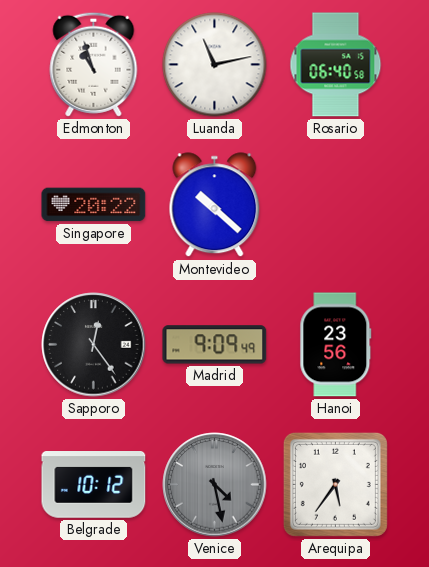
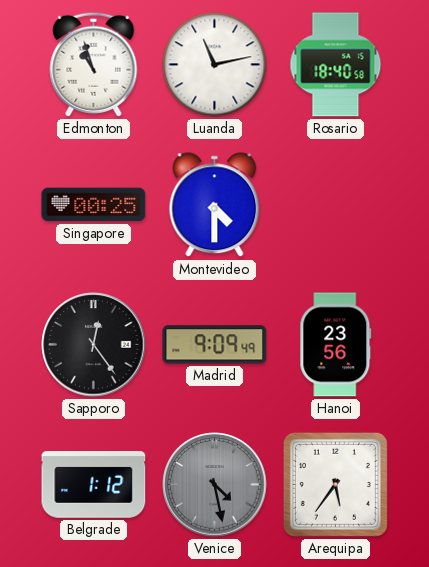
Rosario: 06:40 -> 18:40
Singapore: 20:22 -> 00:25
Montevideo: 10:22 -> 4:30
Belgrade: 10:12 -> 1:12
